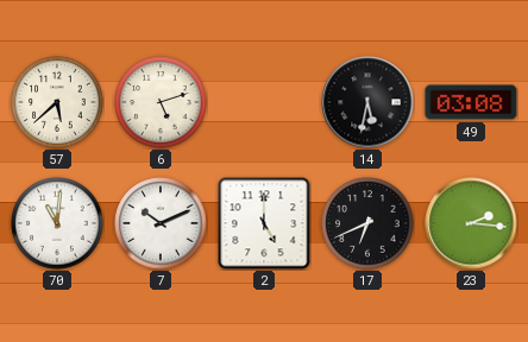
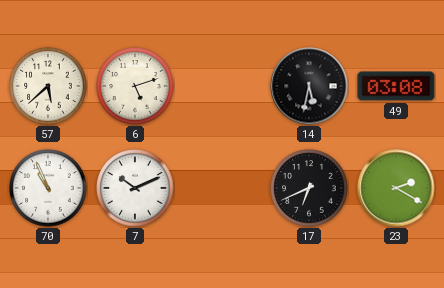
70: 11:01 -> 10:56
2: 5:00 -> none
23: 2:16 -> 2:20
